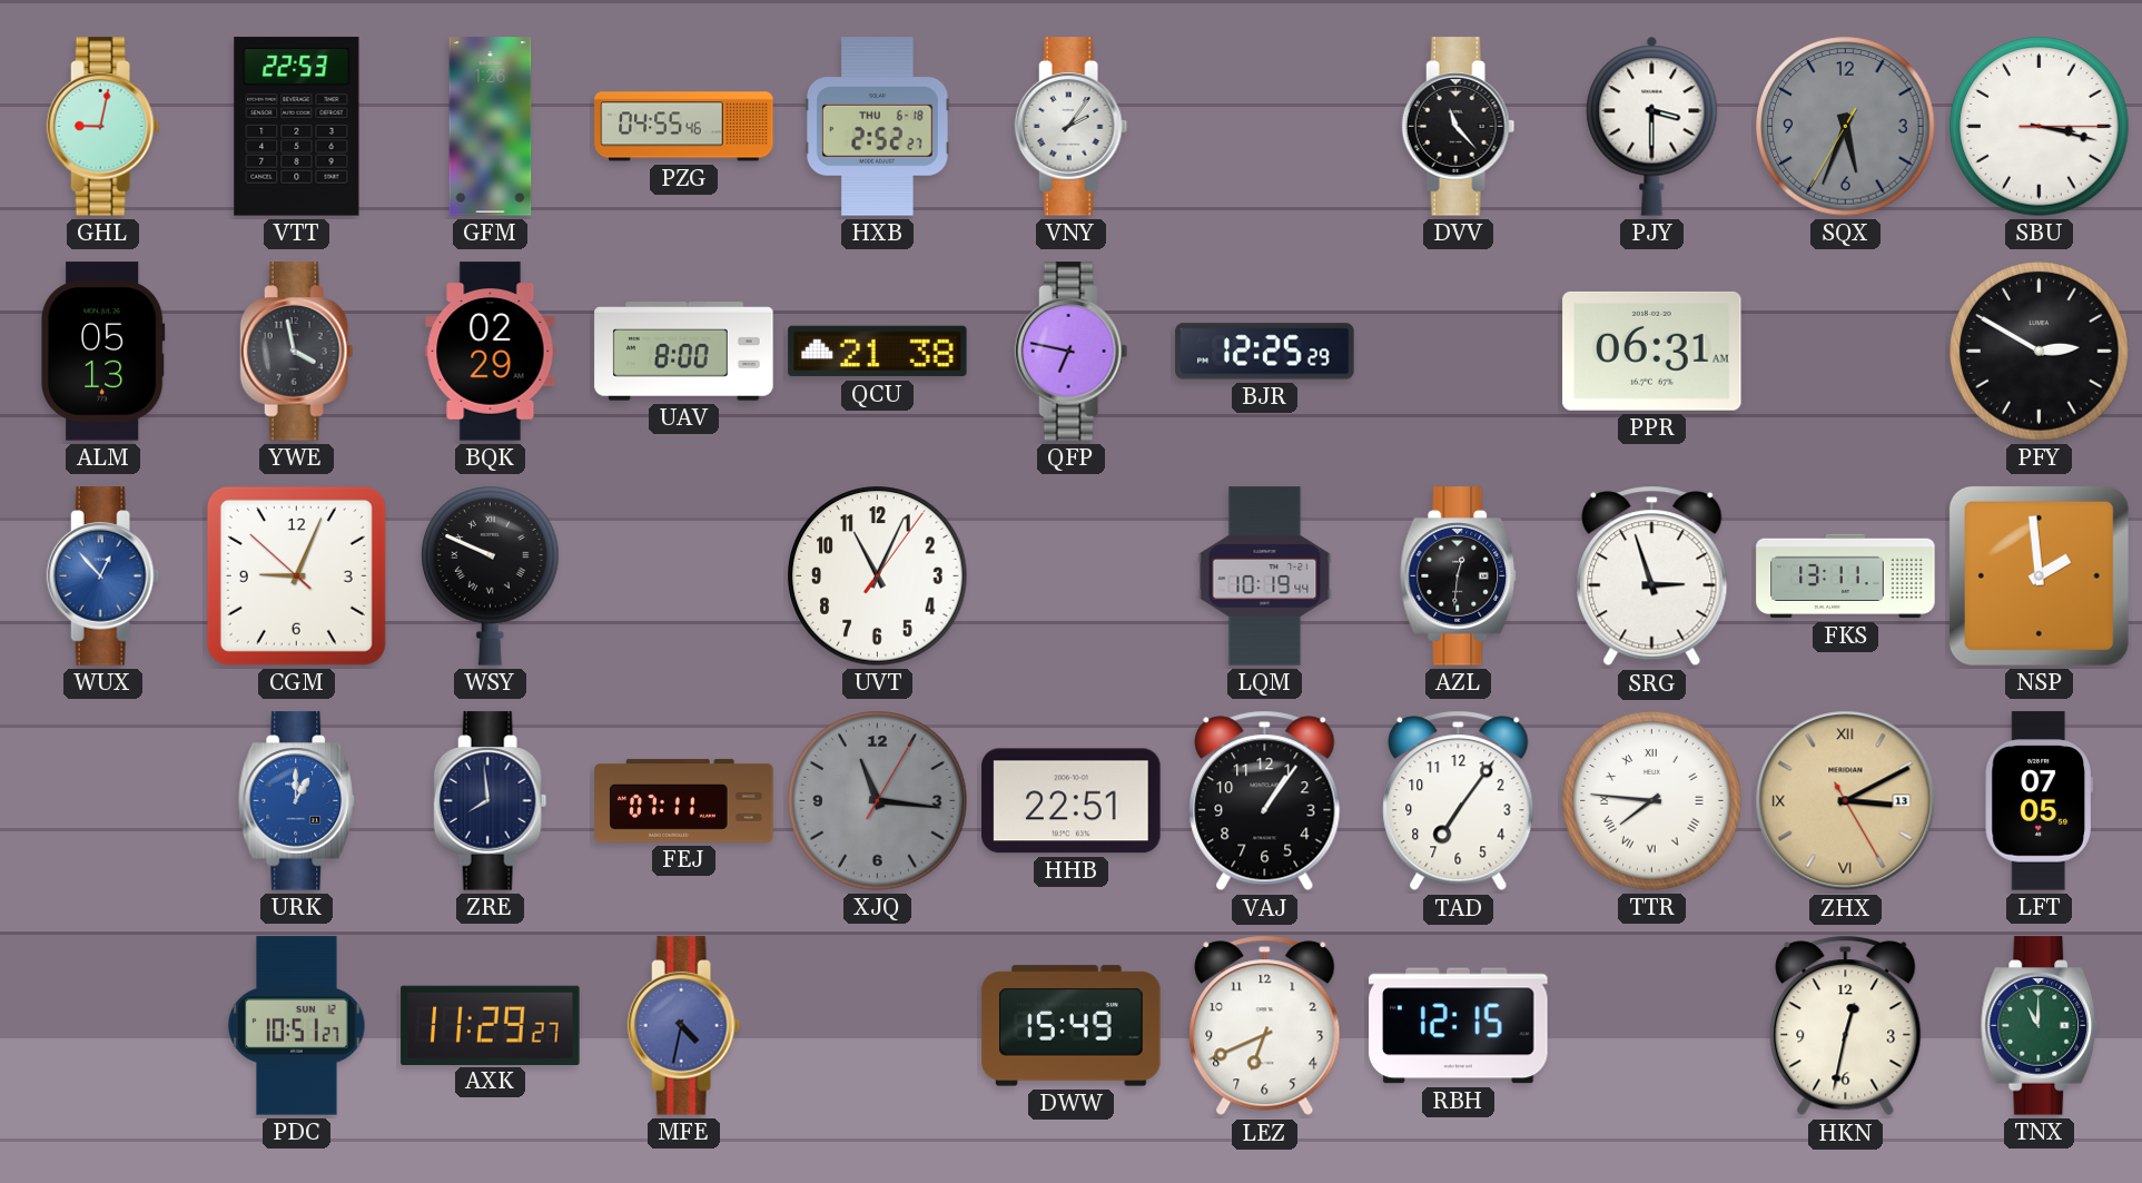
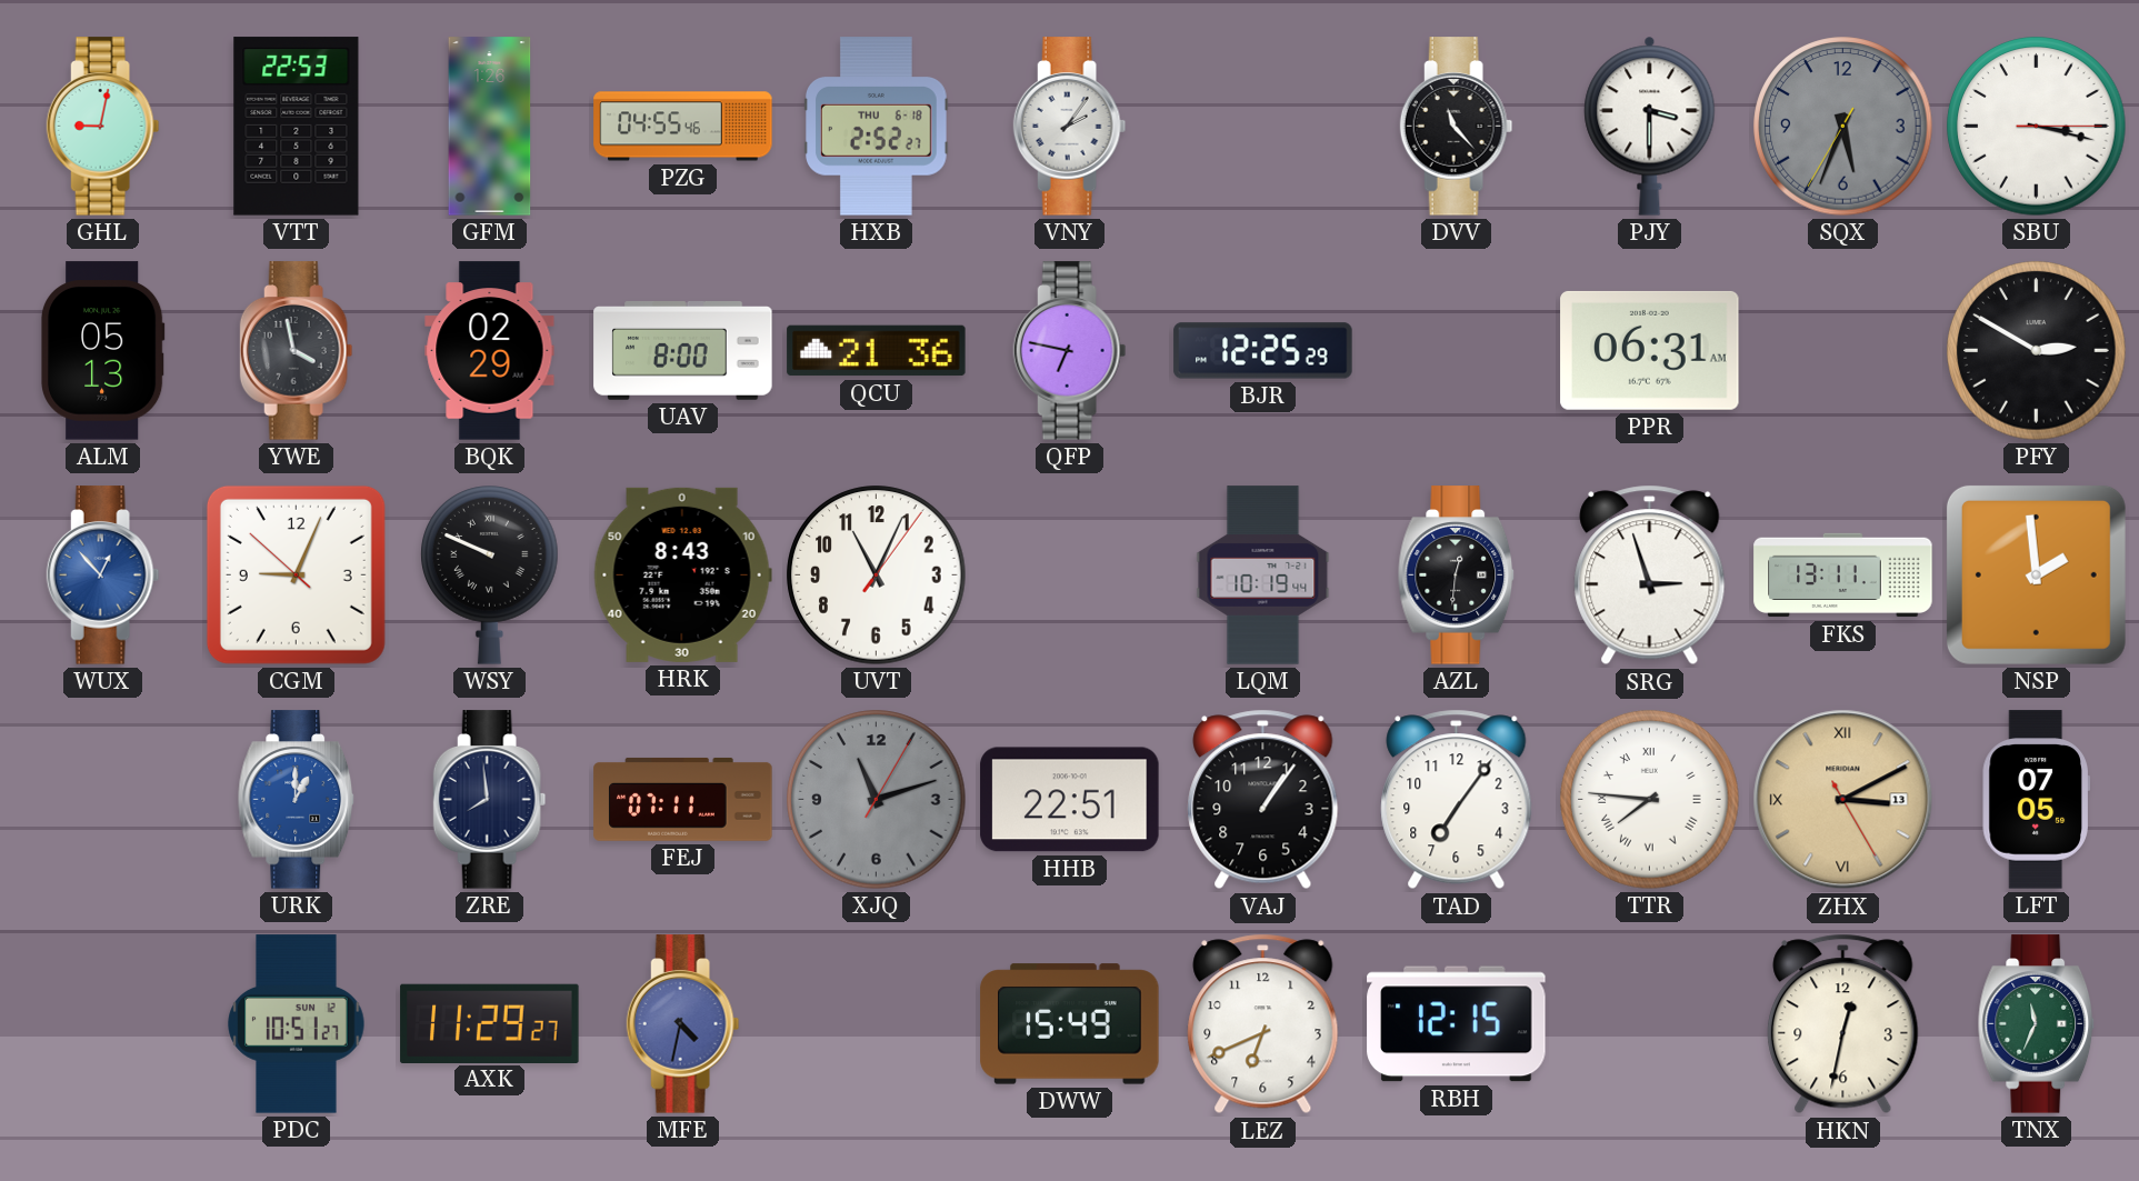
QCU: 21:38 -> 21:36
HRK: none -> 8:43
XJQ: 11:16 -> 11:12
TNX: 11:00 -> 11:34
